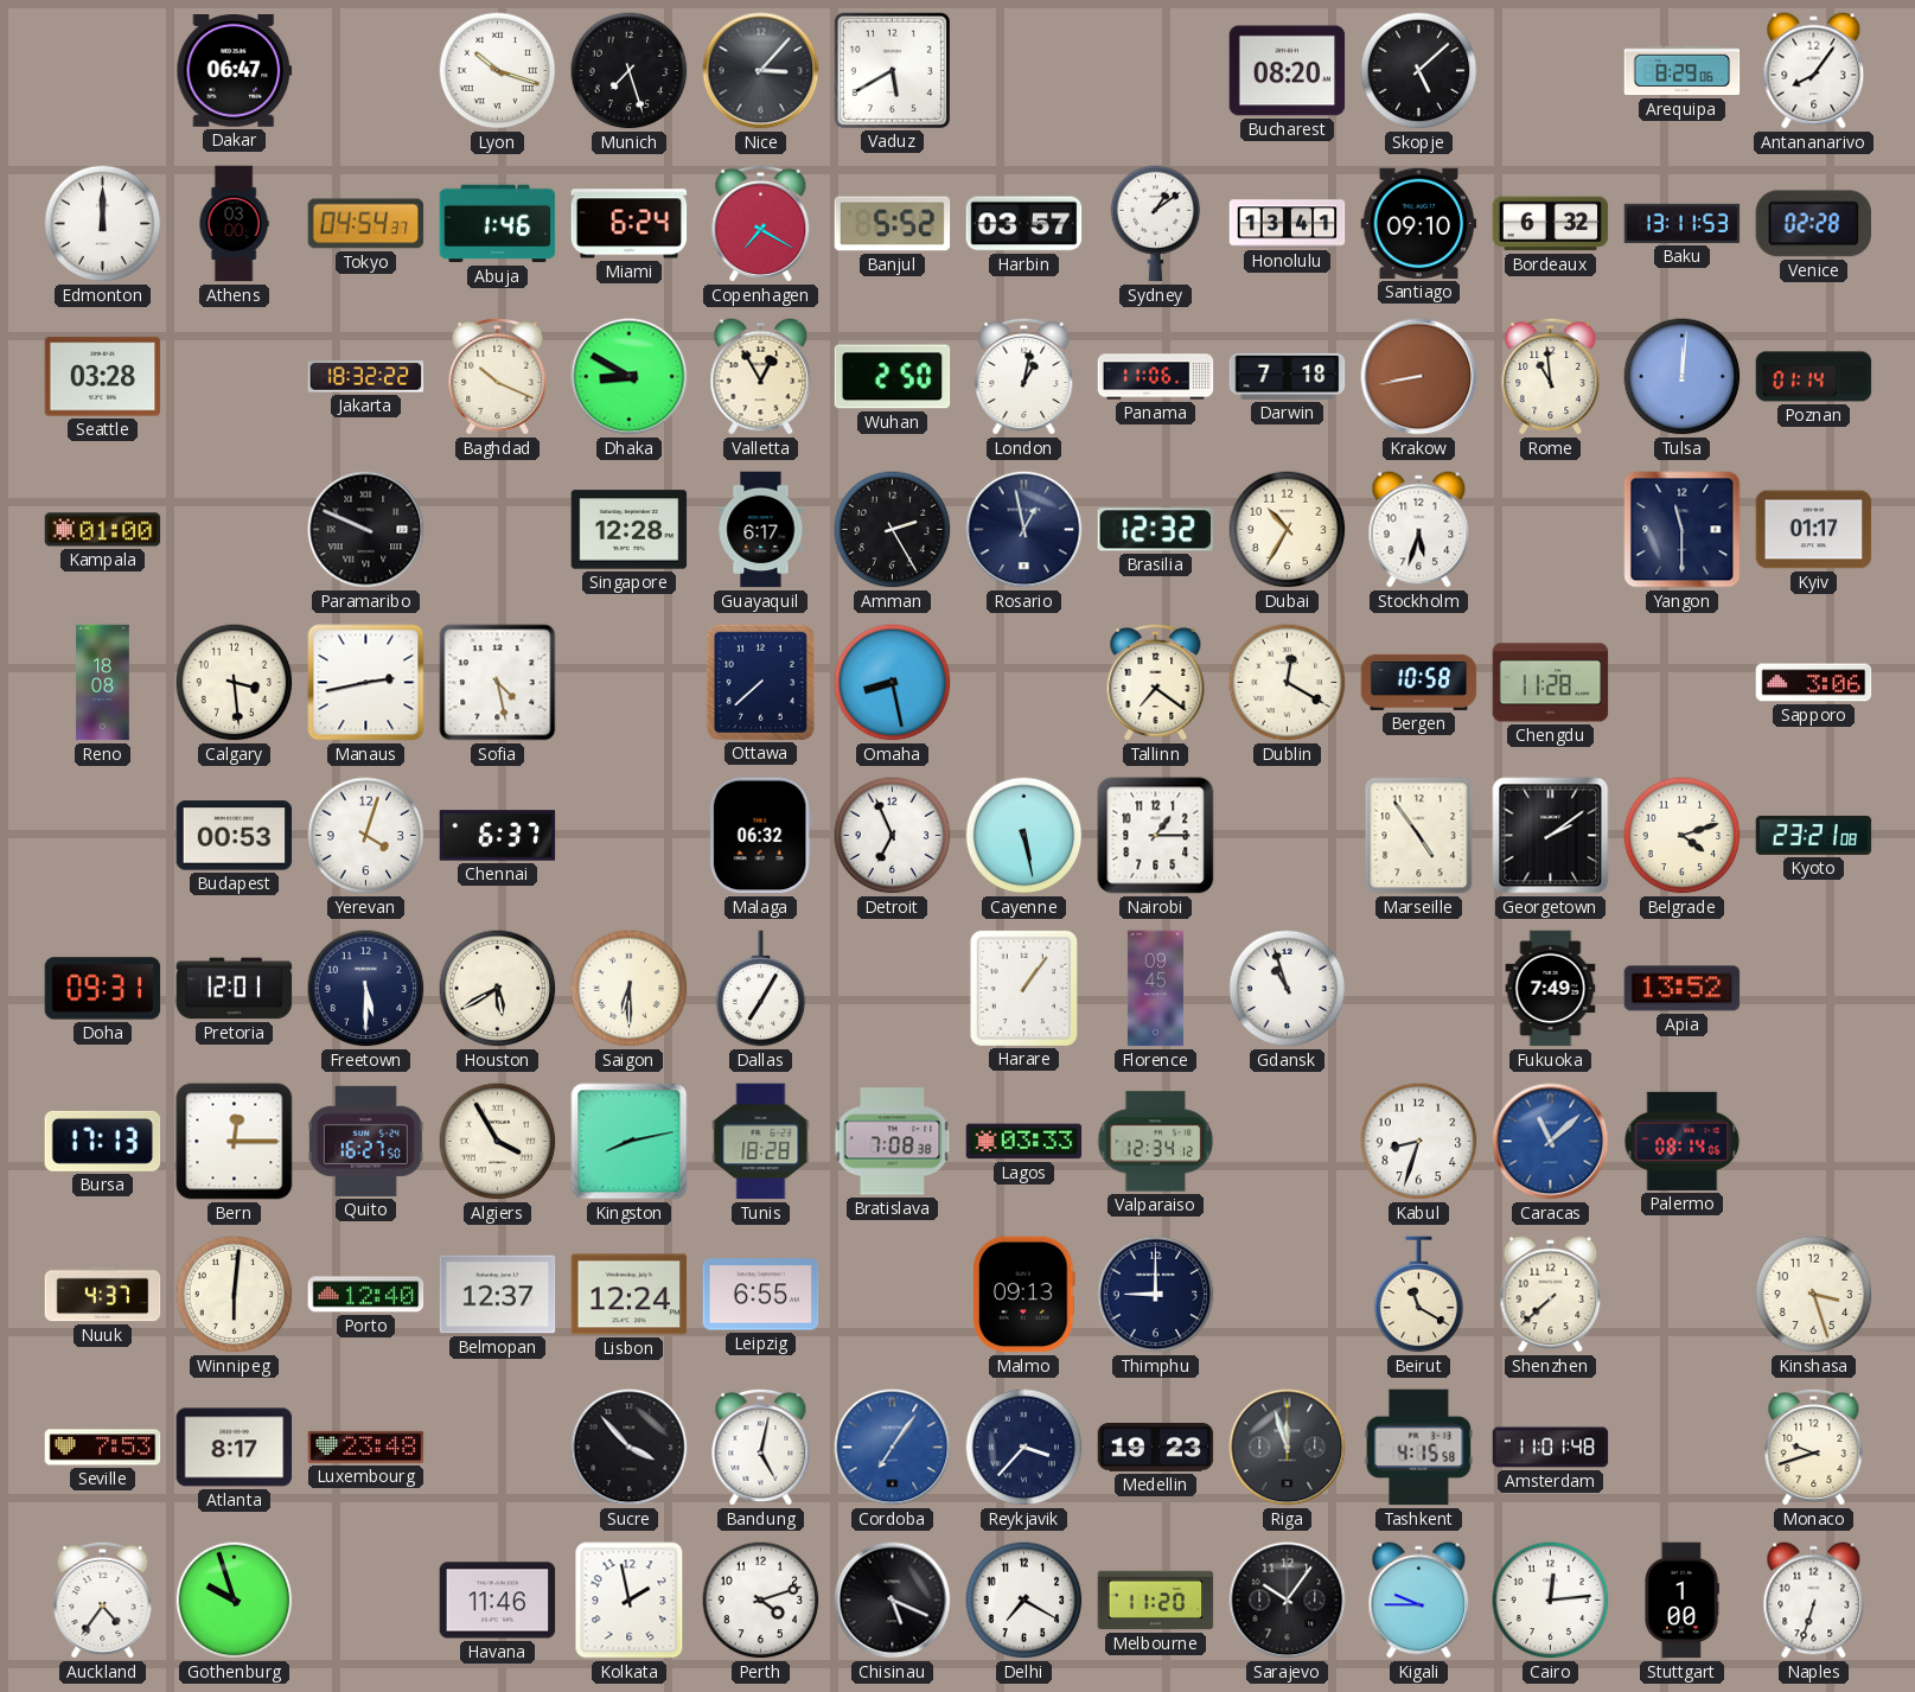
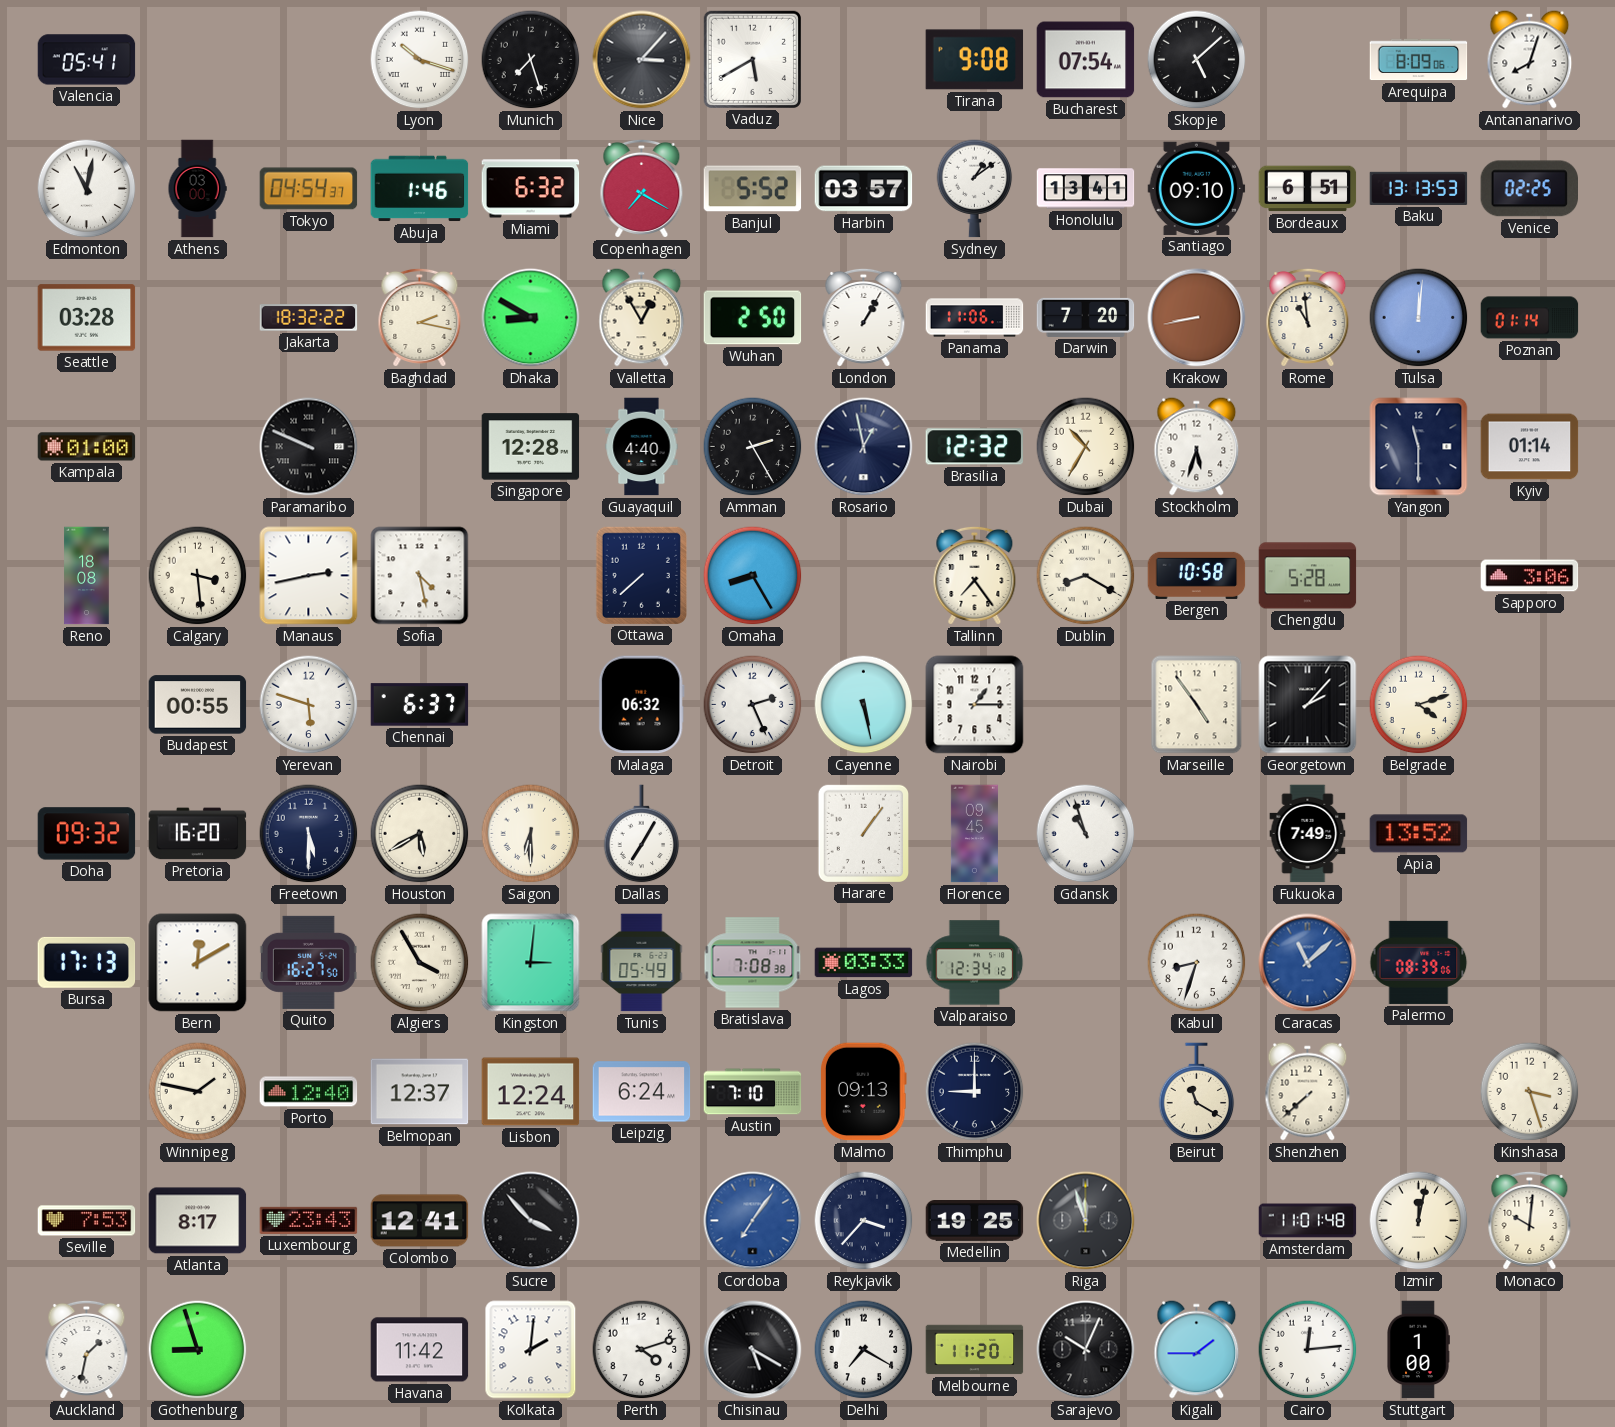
Valencia: none -> 05:41
Dakar: 06:47 -> none
Tirana: none -> 9:08
Bucharest: 08:20 -> 07:54
Arequipa: 8:29 -> 8:09
Antananarivo: 8:06 -> 8:03
Edmonton: 12:00 -> 11:02
Miami: 6:24 -> 6:32
Bordeaux: 6:32 -> 6:51
Baku: 13:11 -> 13:13
Venice: 02:28 -> 02:25
Baghdad: 10:19 -> 2:17
London: 1:02 -> 1:05
Darwin: 7:18 -> 7:20
Guayaquil: 6:17 -> 4:40
Kyiv: 01:17 -> 01:14
Omaha: 8:28 -> 8:25
Tallinn: 7:21 -> 7:24
Dublin: 12:20 -> 8:20
Chengdu: 11:28 -> 5:28
Budapest: 00:53 -> 00:55
Yerevan: 4:03 -> 5:48
Detroit: 6:56 -> 2:26
Georgetown: 2:09 -> 2:07
Kyoto: 23:21 -> none
Doha: 09:31 -> 09:32
Pretoria: 12:01 -> 16:20
Bern: 12:15 -> 12:10
Kingston: 8:13 -> 3:01
Tunis: 18:28 -> 05:49
Palermo: 08:14 -> 08:39
Nuuk: 4:37 -> none
Winnipeg: 6:01 -> 1:47
Leipzig: 6:55 -> 6:24
Austin: none -> 7:10
Luxembourg: 23:48 -> 23:43
Colombo: none -> 12:41
Bandung: 5:02 -> none
Medellin: 19:23 -> 19:25
Tashkent: 4:15 -> none
Izmir: none -> 12:02
Monaco: 9:42 -> 10:01
Auckland: 4:36 -> 1:32
Gothenburg: 9:57 -> 8:57
Havana: 11:46 -> 11:42
Kolkata: 1:58 -> 2:01
Chisinau: 5:19 -> 5:20
Sarajevo: 10:06 -> 10:04
Kigali: 9:45 -> 1:45
Naples: 6:33 -> none
